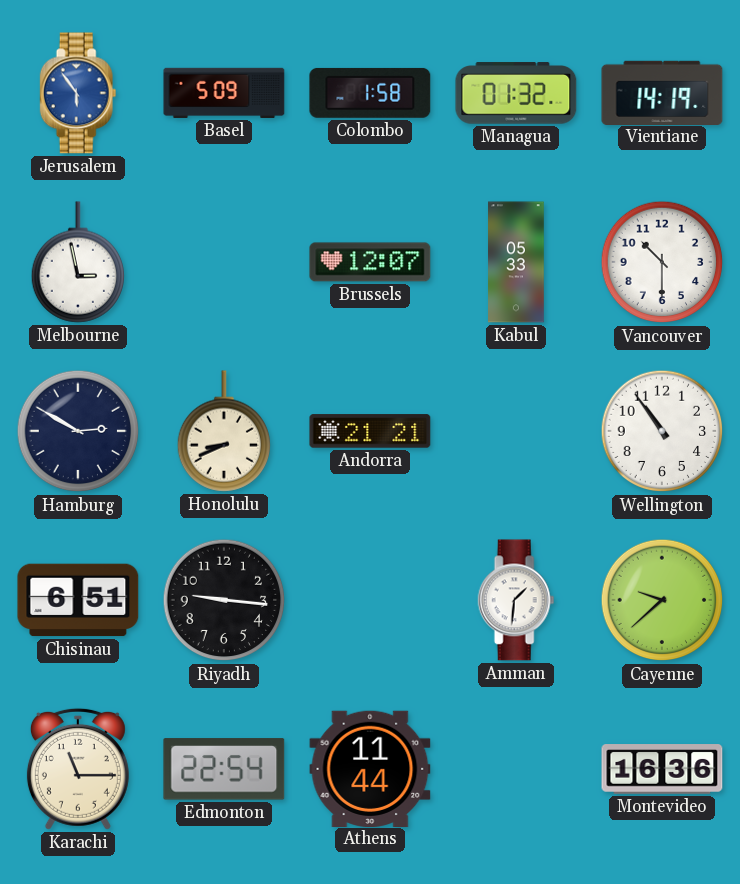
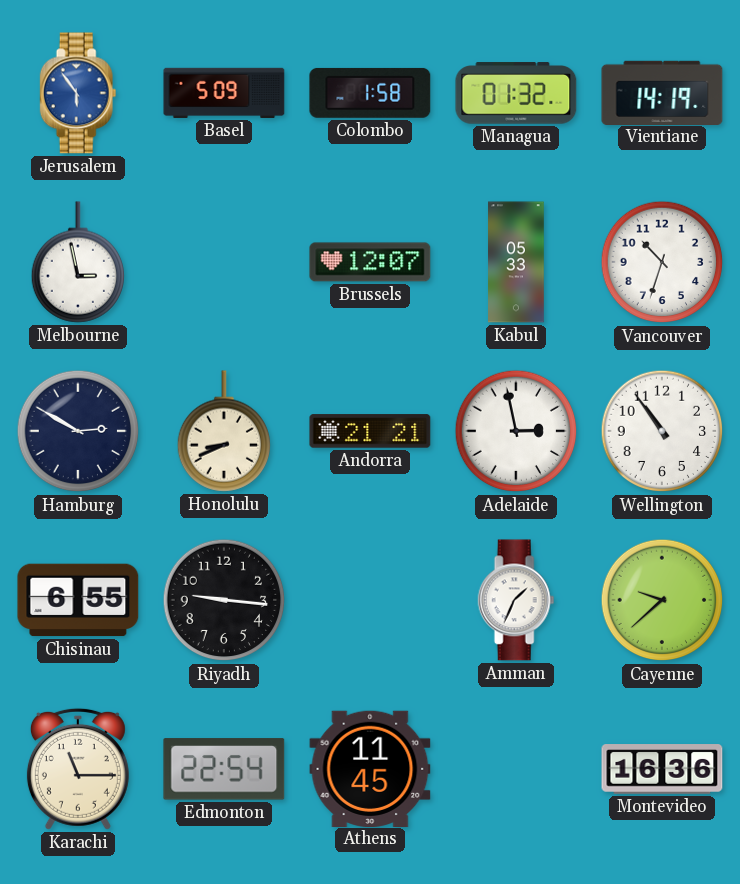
Vancouver: 10:30 -> 10:33
Adelaide: none -> 2:58
Chisinau: 6:51 -> 6:55
Amman: 1:31 -> 1:34
Athens: 11:44 -> 11:45
